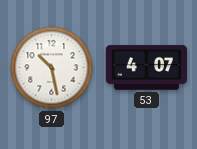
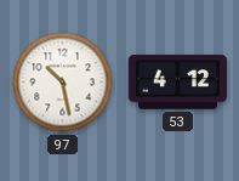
53: 4:07 -> 4:12
